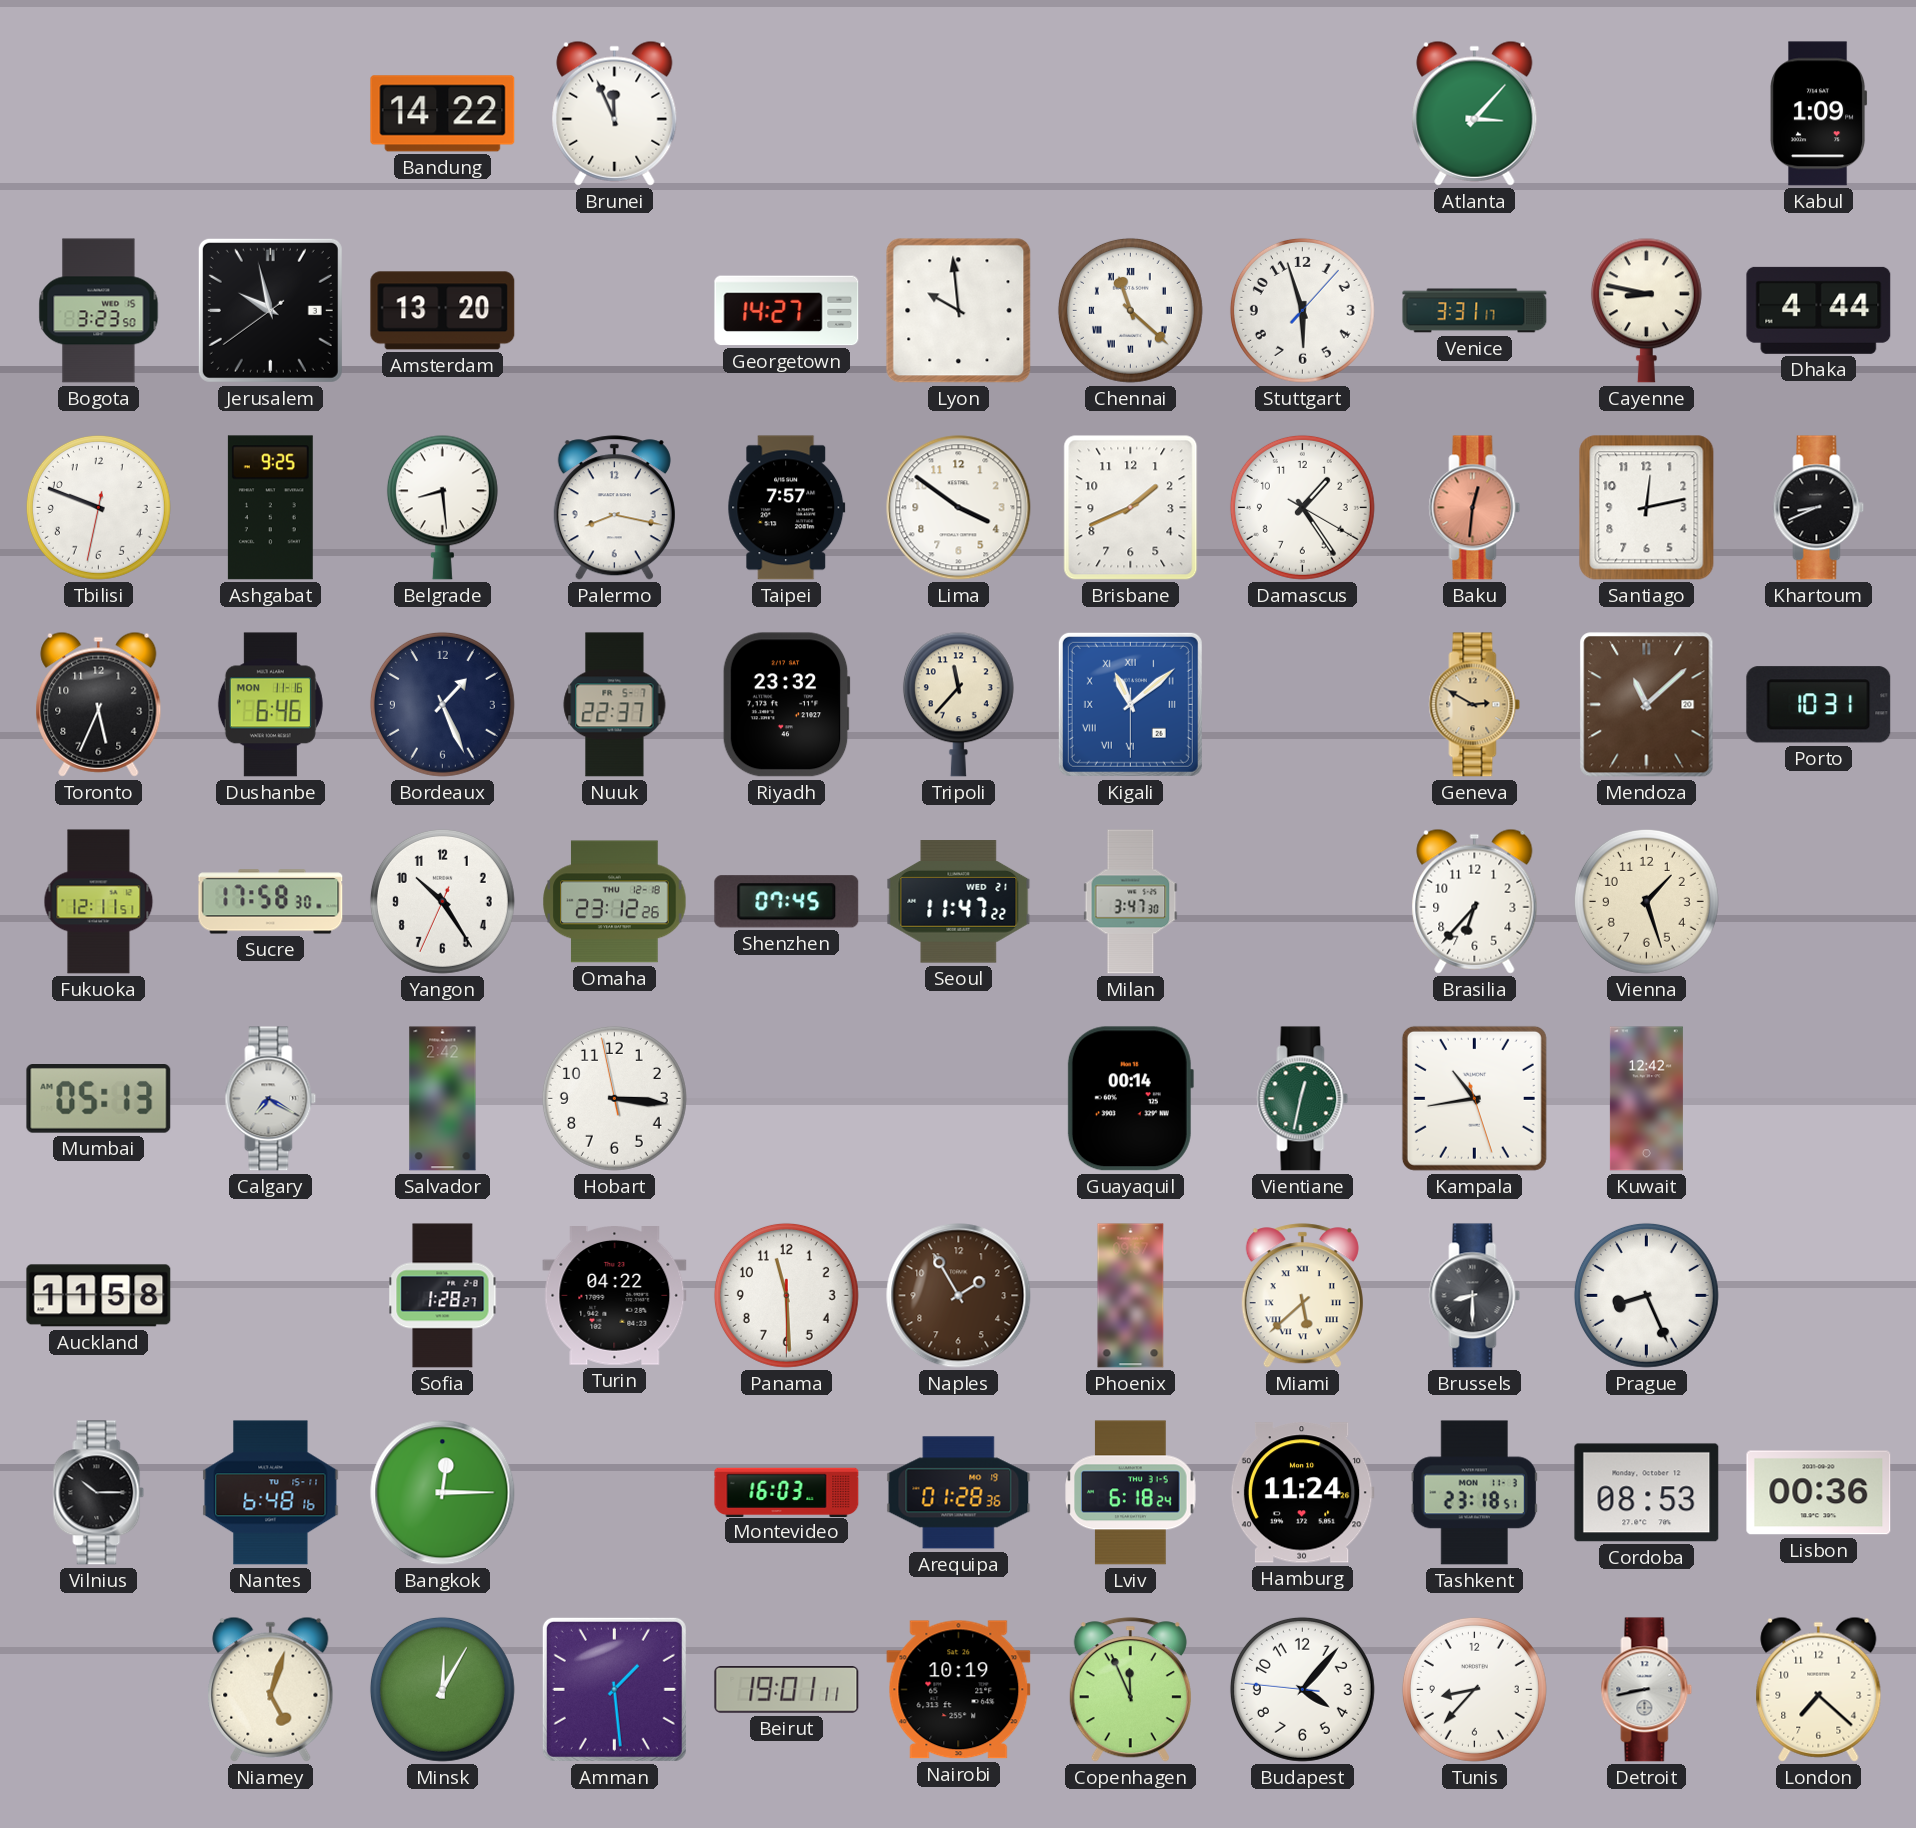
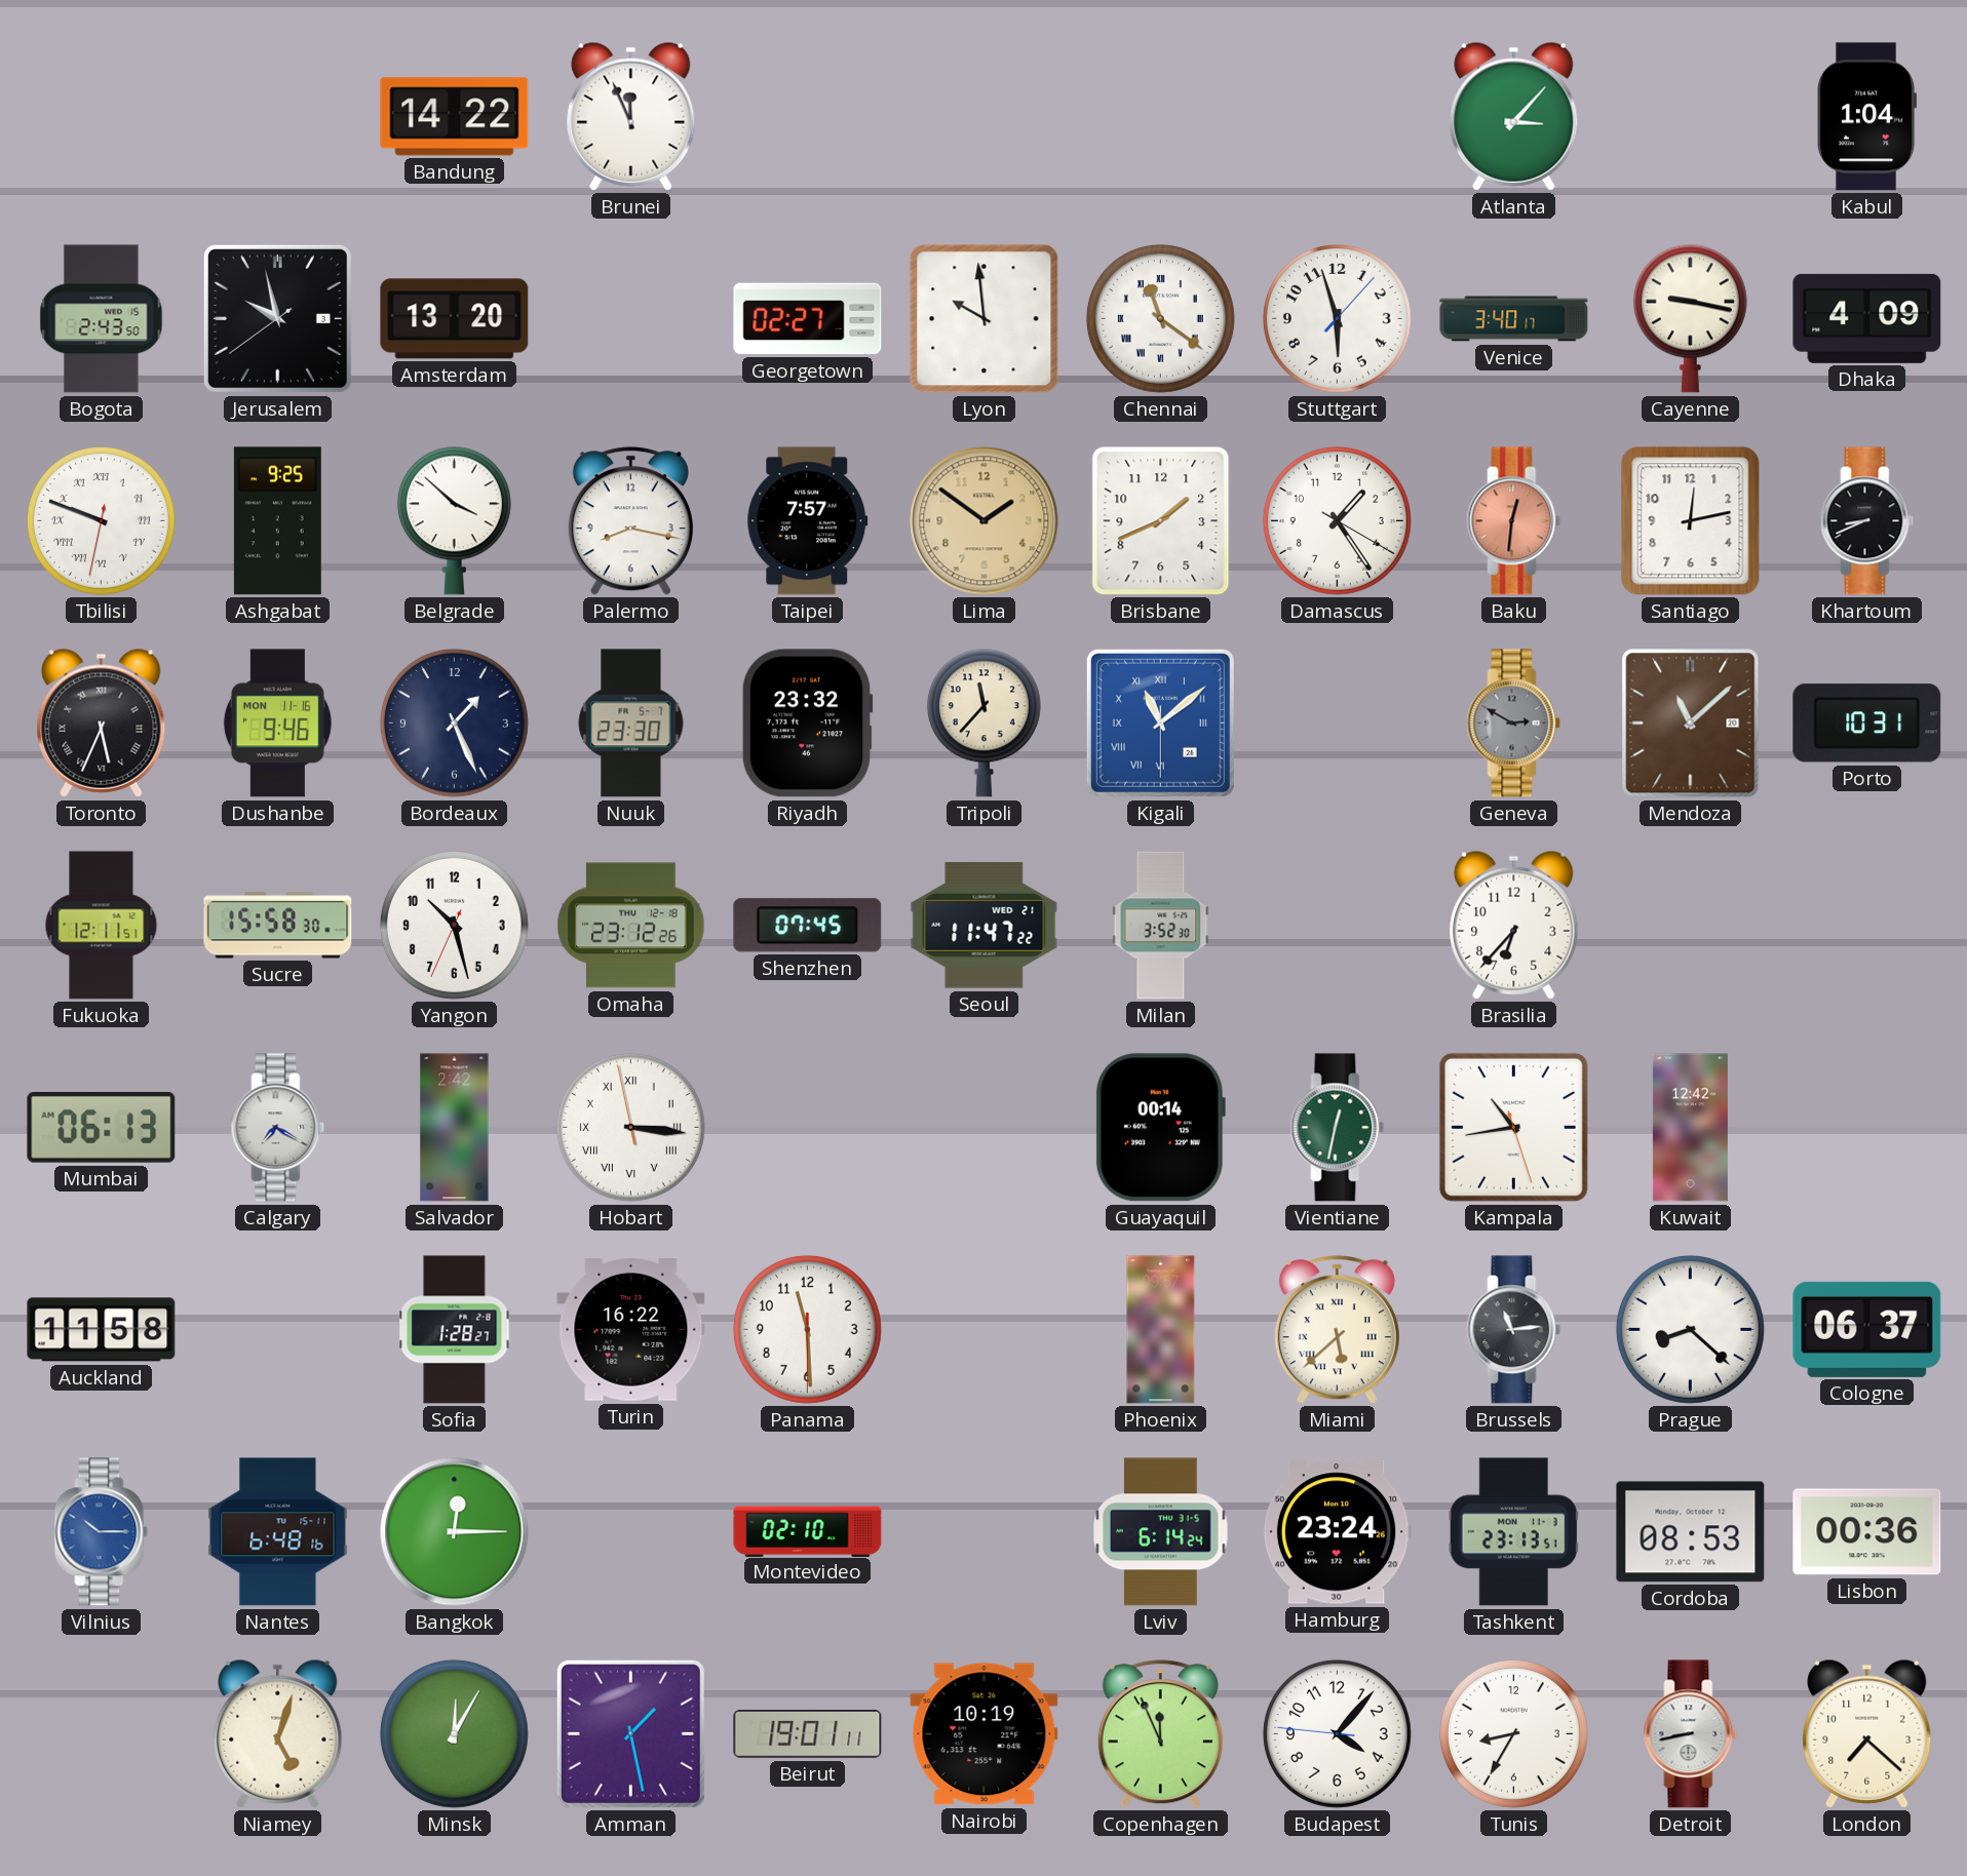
Kabul: 1:09 -> 1:04
Bogota: 3:23 -> 2:43
Georgetown: 14:27 -> 02:27
Chennai: 11:22 -> 11:21
Venice: 3:31 -> 3:40
Cayenne: 8:47 -> 9:17
Dhaka: 4:44 -> 4:09
Tbilisi numerals: Arabic -> Roman
Belgrade: 8:29 -> 3:52
Lima: 3:51 -> 1:51
Lima dial: white -> champagne
Toronto numerals: Arabic -> Roman
Dushanbe: 6:46 -> 9:46
Nuuk: 22:37 -> 23:30
Geneva dial: champagne -> grey
Sucre: 17:58 -> 15:58
Yangon: 10:24 -> 10:27
Milan: 3:47 -> 3:52
Vienna: 1:27 -> none
Mumbai: 05:13 -> 06:13
Hobart numerals: Arabic -> Roman
Turin: 04:22 -> 16:22
Naples: 1:55 -> none
Brussels: 8:30 -> 11:14
Prague: 8:26 -> 8:22
Cologne: none -> 06:37
Vilnius dial: black -> blue
Montevideo: 16:03 -> 02:10
Arequipa: 01:28 -> none
Lviv: 6:18 -> 6:14
Hamburg: 11:24 -> 23:24
Tashkent: 23:18 -> 23:13
Amman: 1:29 -> 1:28
Tunis: 8:37 -> 8:35
